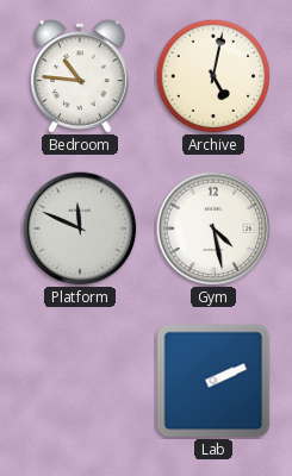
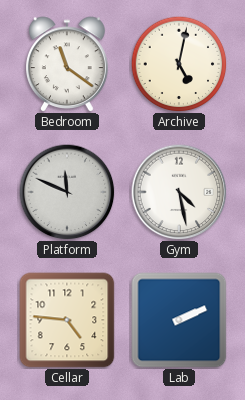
Bedroom: 10:46 -> 11:21
Cellar: none -> 4:46
